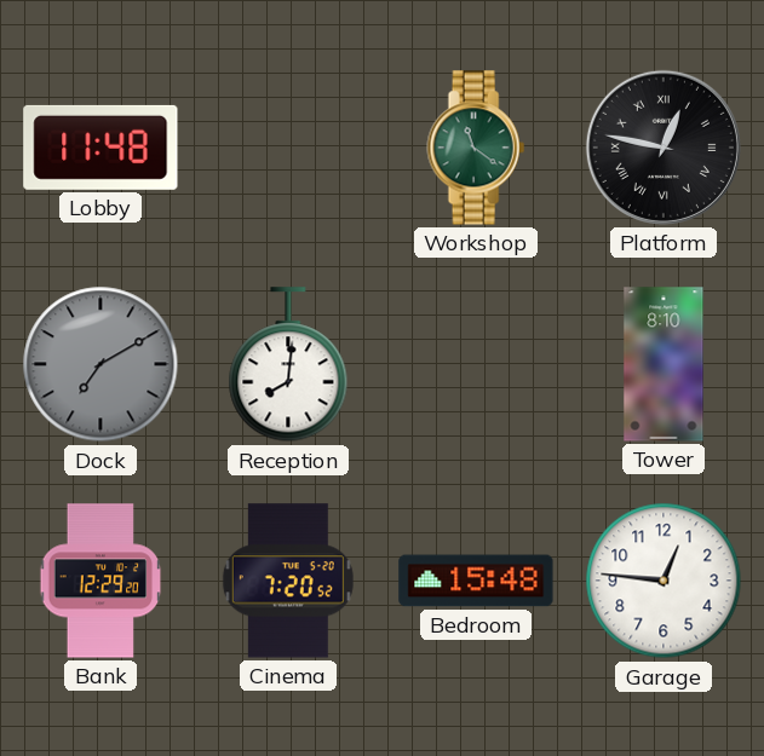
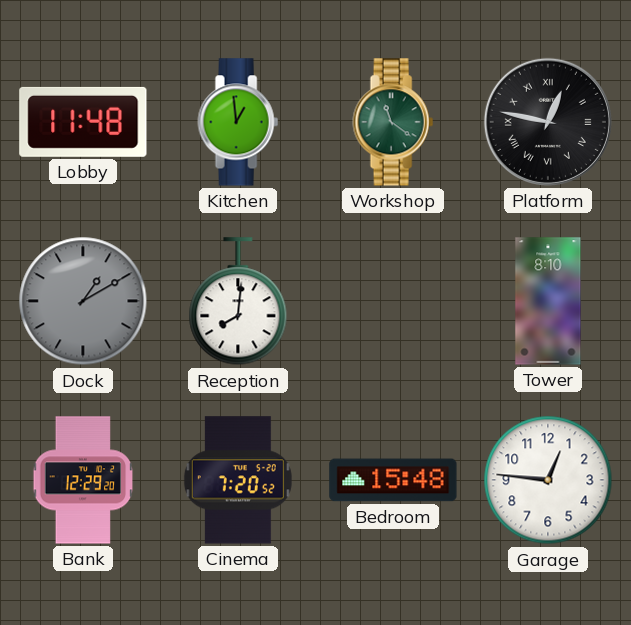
Kitchen: none -> 12:59
Dock: 7:10 -> 1:10
